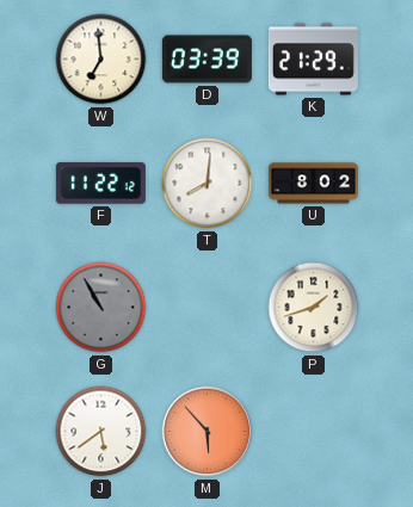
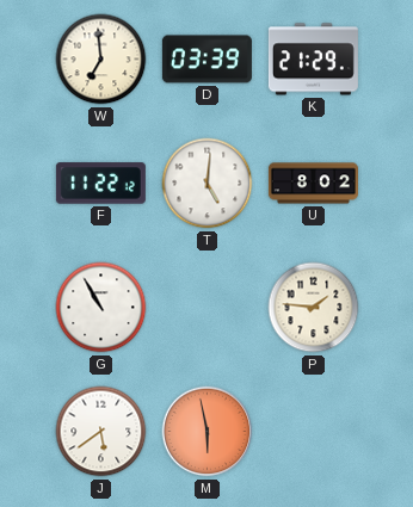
T: 8:01 -> 5:01
G dial: grey -> white
P: 1:42 -> 1:46
M: 5:53 -> 5:58
